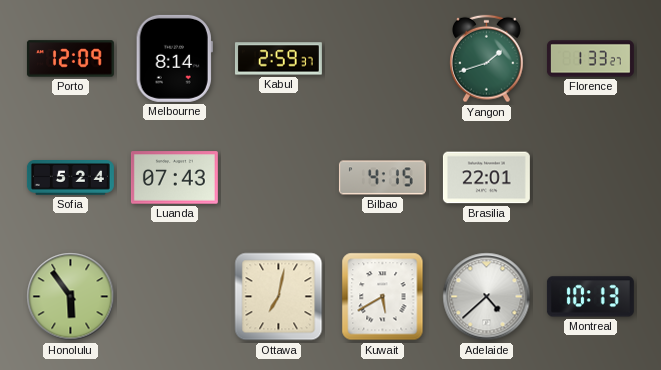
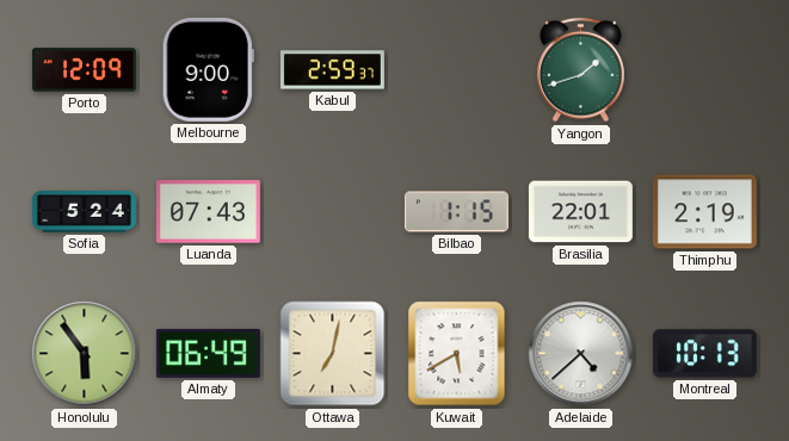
Melbourne: 8:14 -> 9:00
Florence: 1:33 -> none
Bilbao: 4:15 -> 1:15
Thimphu: none -> 2:19
Almaty: none -> 06:49
